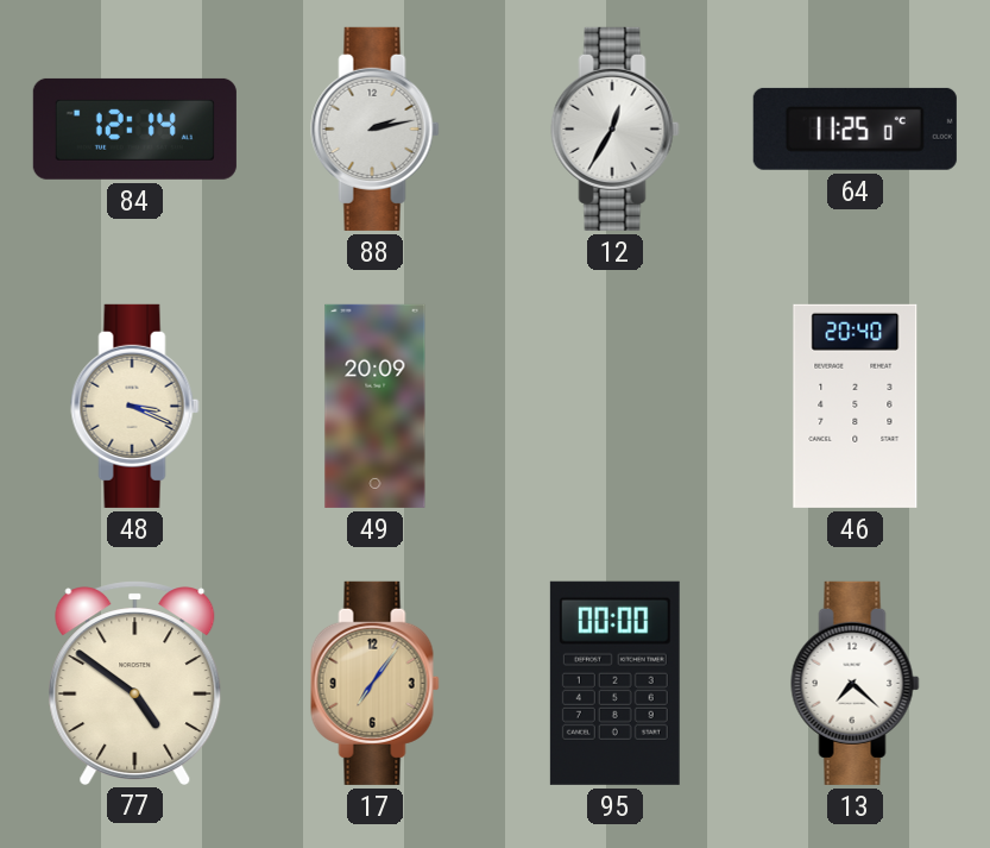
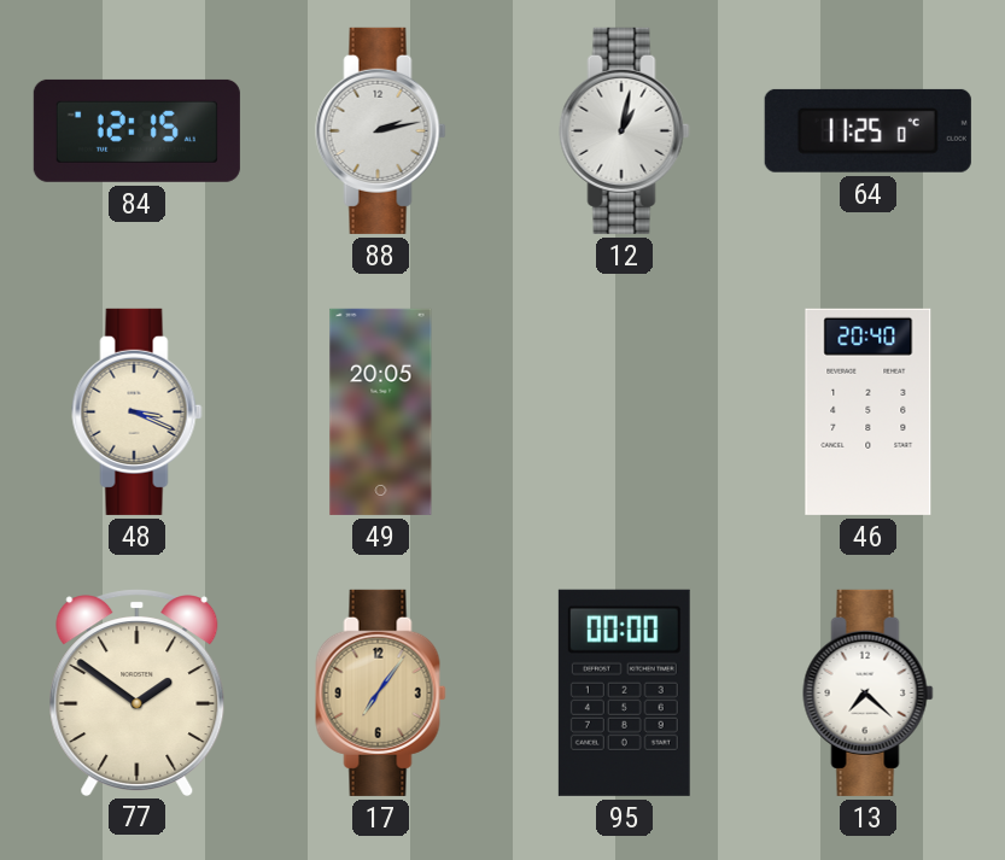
84: 12:14 -> 12:15
12: 12:35 -> 1:02
49: 20:09 -> 20:05
77: 4:51 -> 1:51
